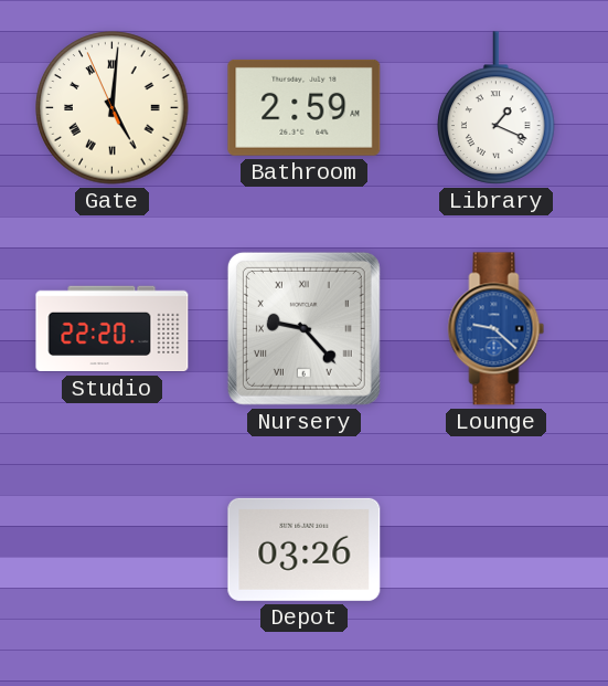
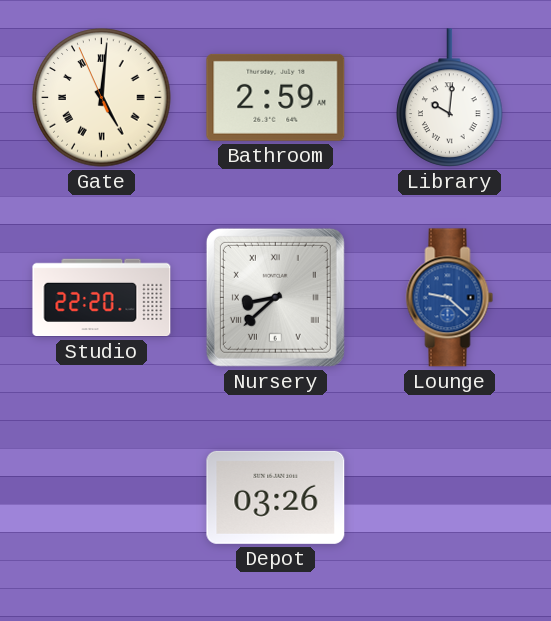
Library: 1:19 -> 10:01
Nursery: 9:23 -> 8:38
